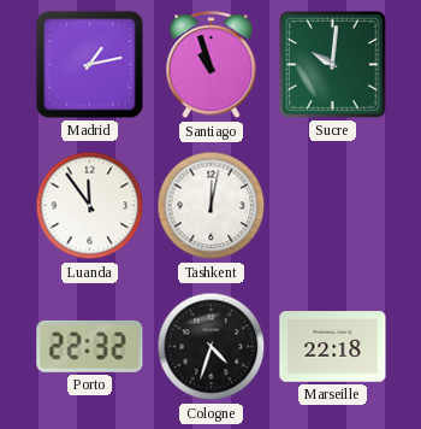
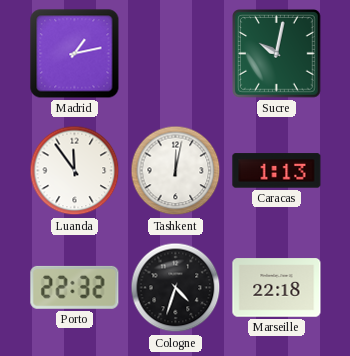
Santiago: 10:57 -> none
Sucre: 10:01 -> 10:02
Caracas: none -> 1:13
